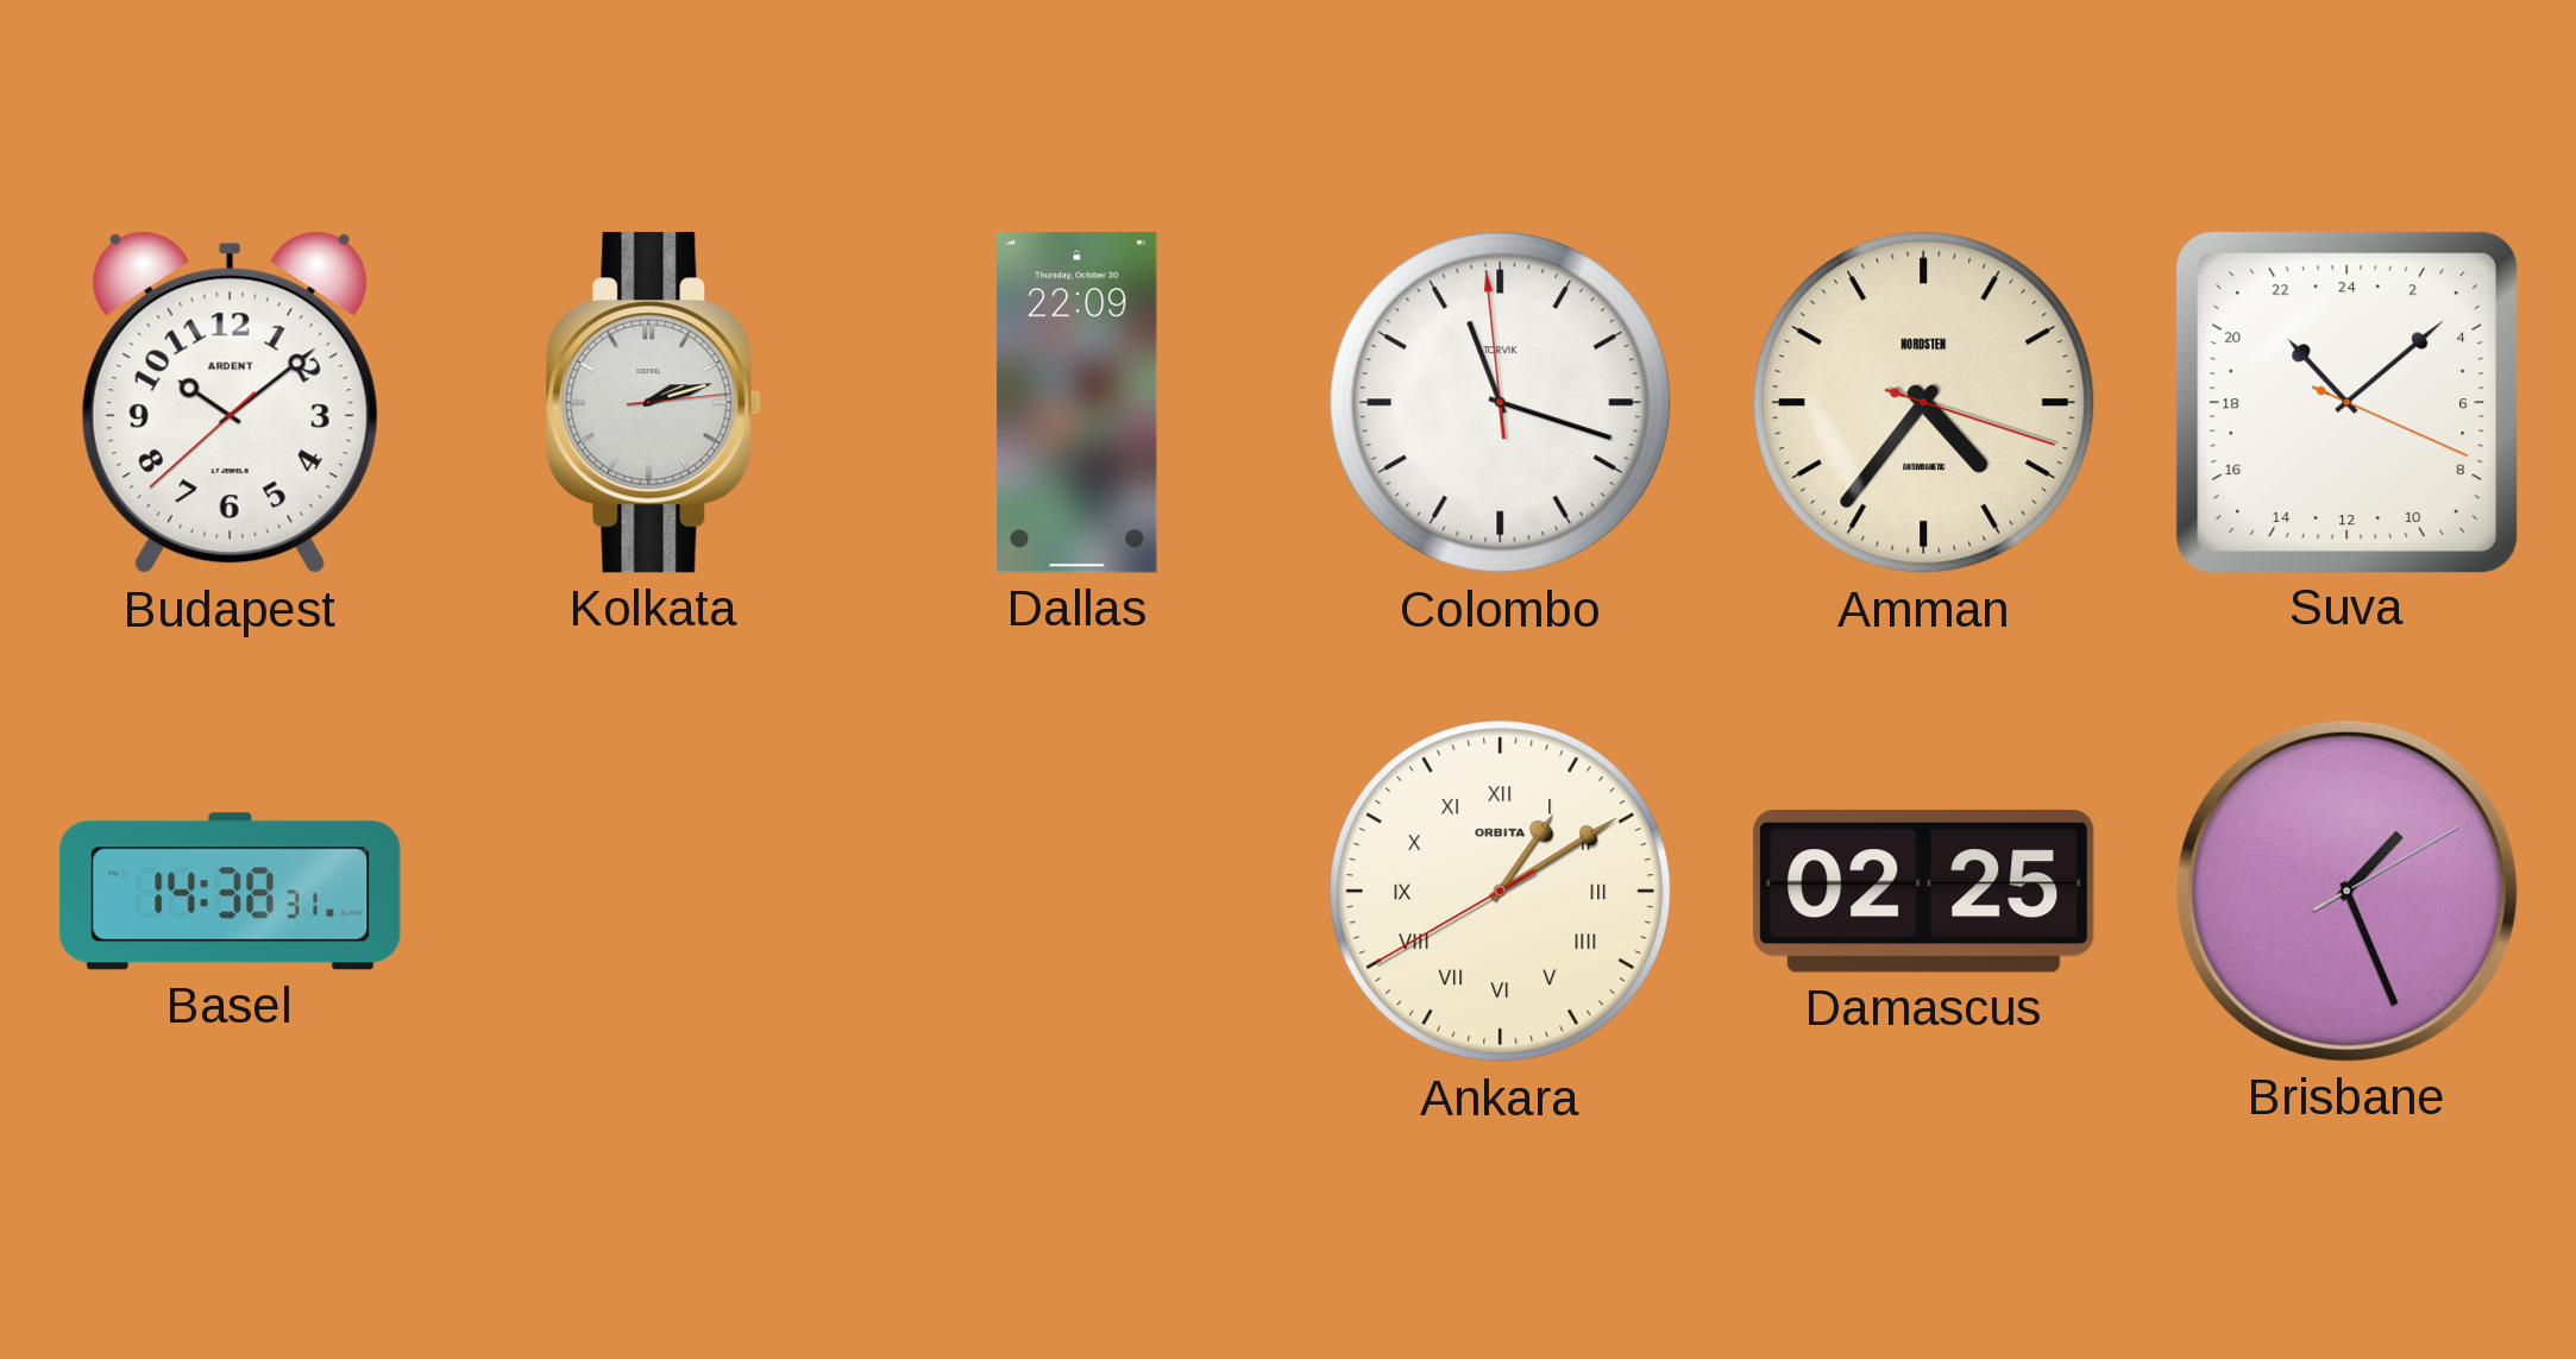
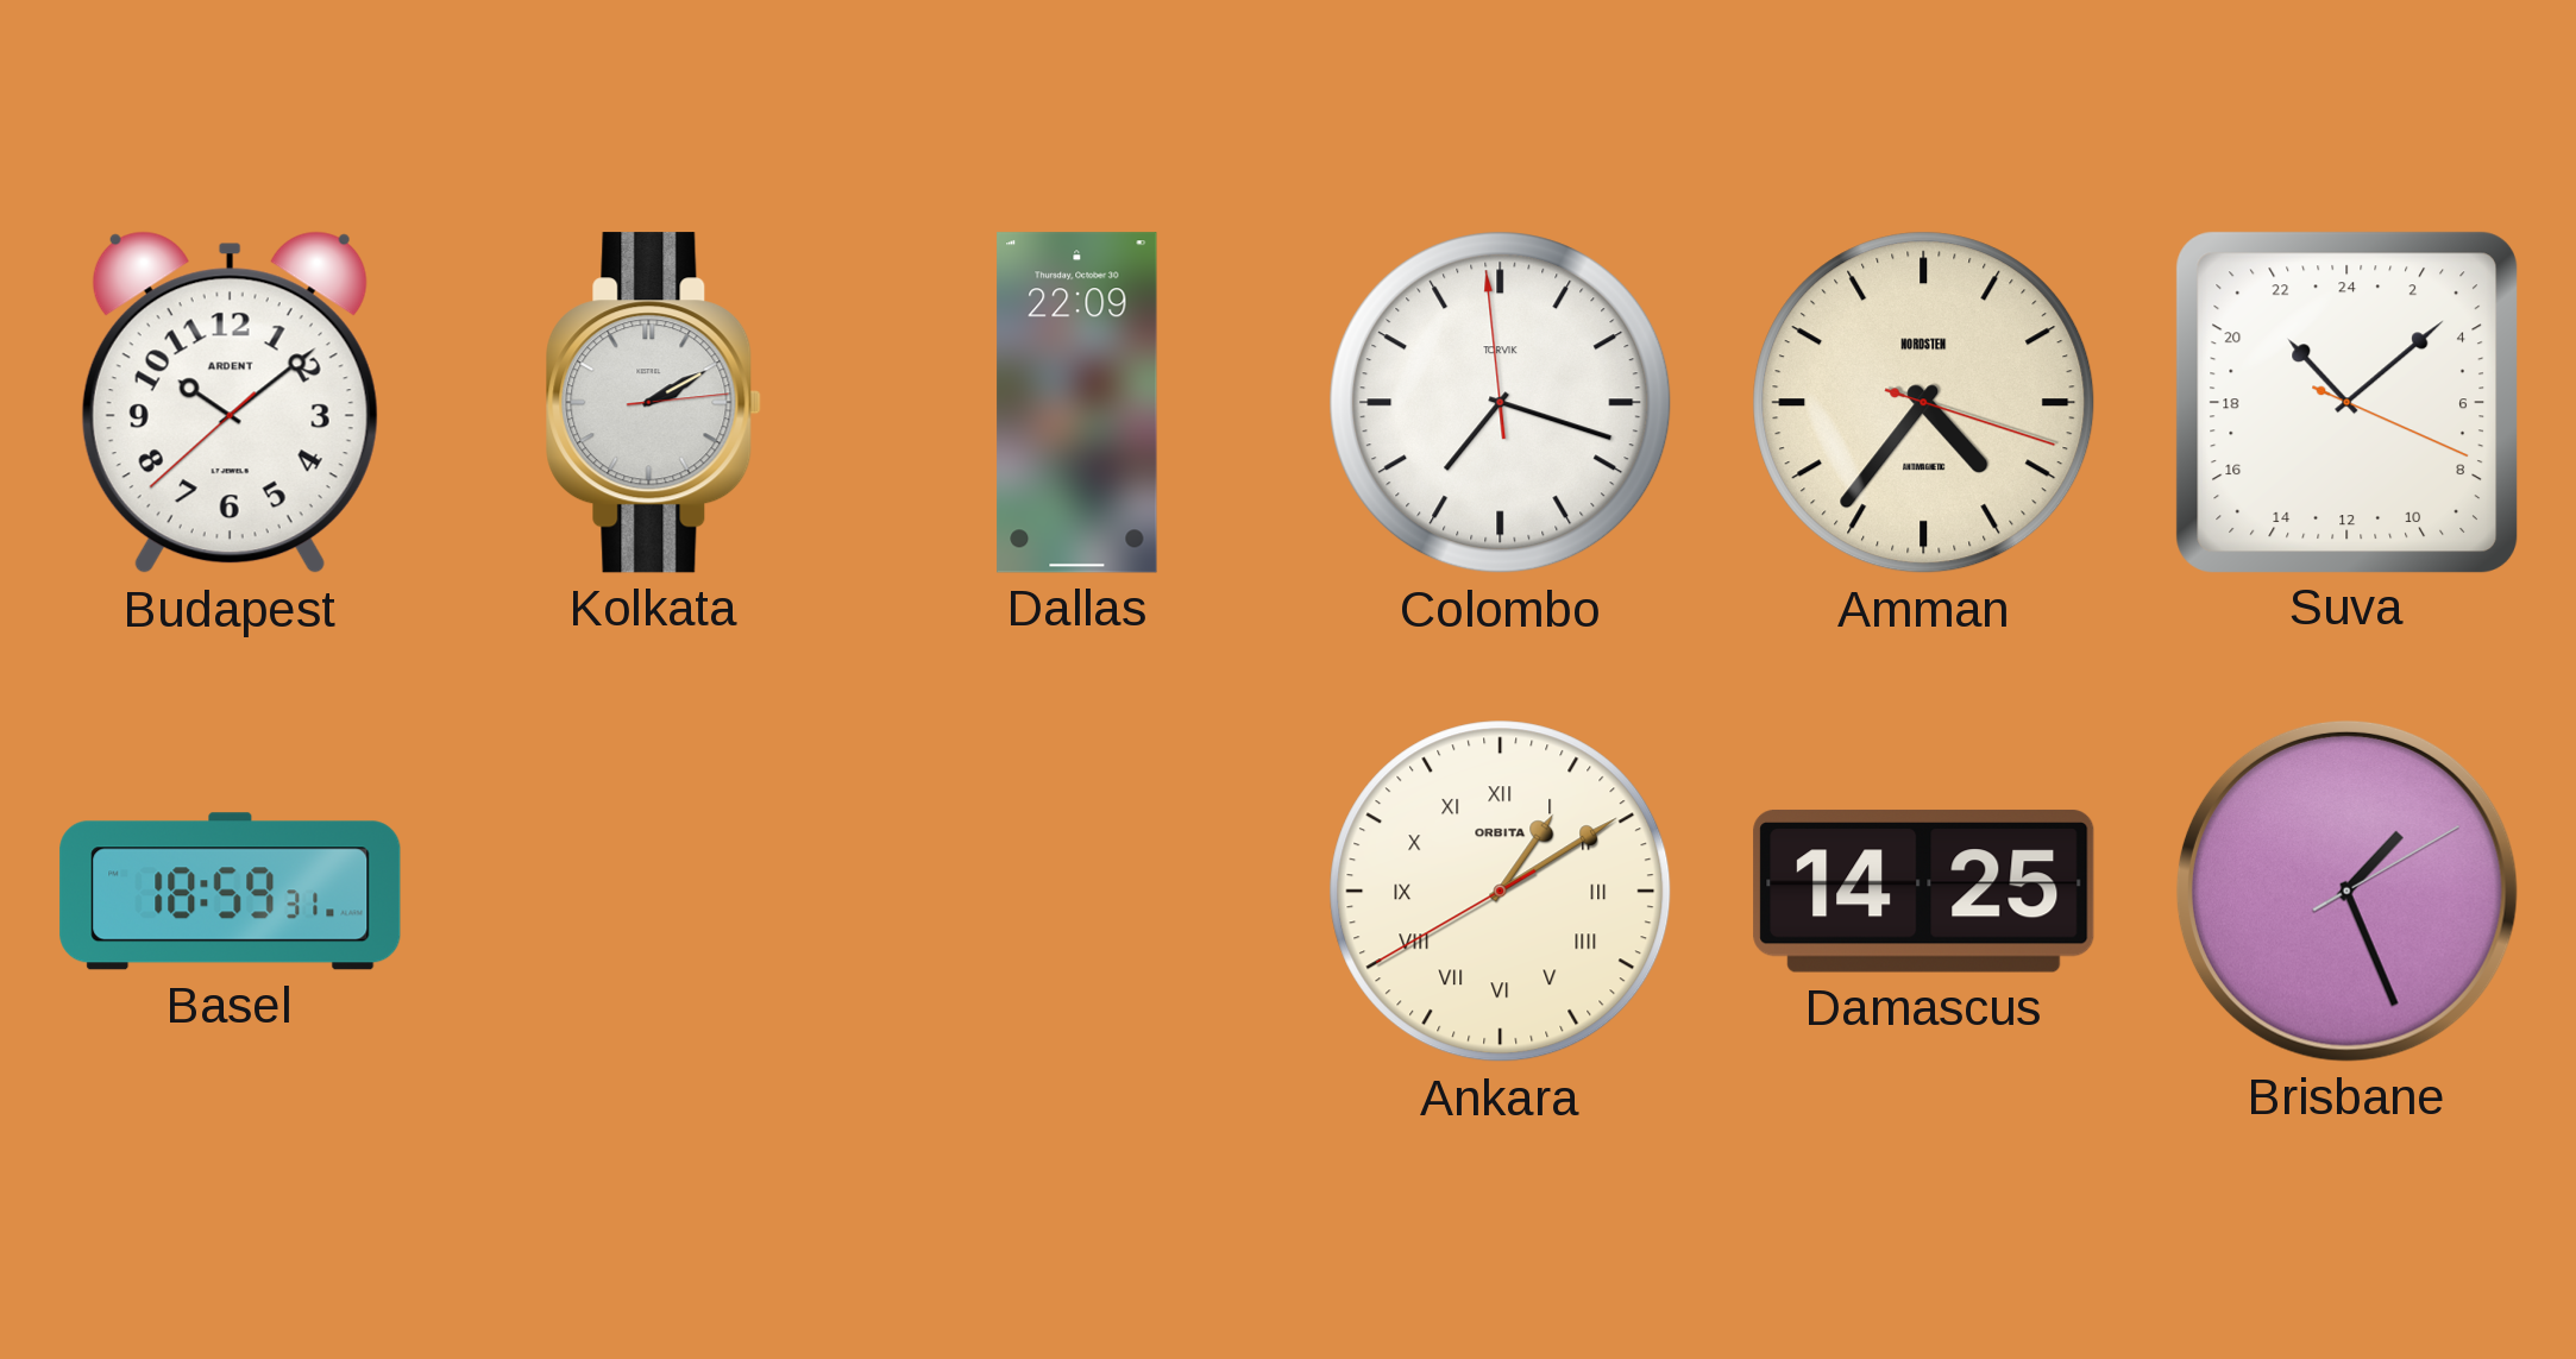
Kolkata: 2:12 -> 2:10
Colombo: 11:17 -> 7:17
Basel: 14:38 -> 18:59
Damascus: 02:25 -> 14:25
